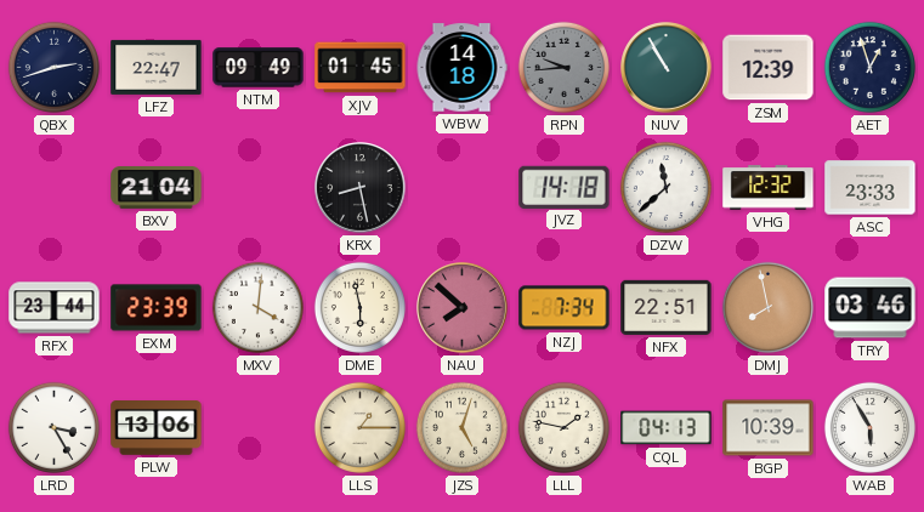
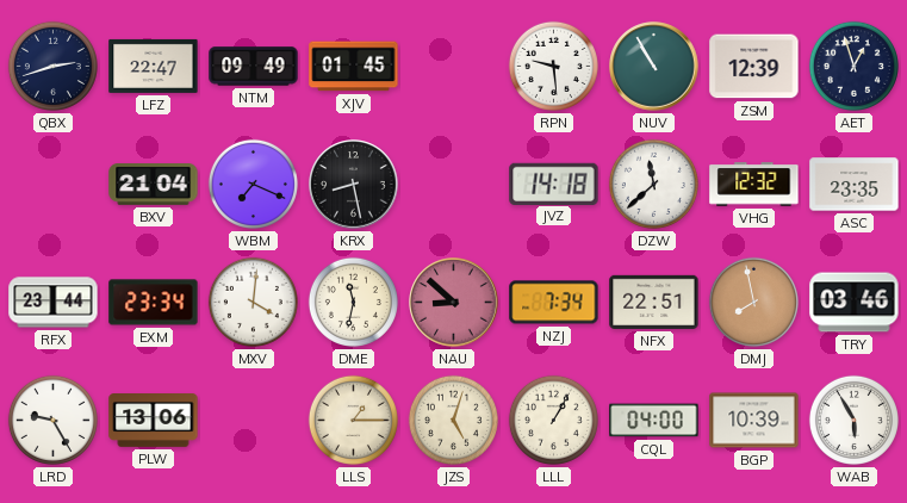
WBW: 14:18 -> none
RPN: 9:44 -> 9:29
RPN dial: grey -> white
WBM: none -> 7:19
ASC: 23:33 -> 23:35
EXM: 23:39 -> 23:34
DME: 5:58 -> 11:32
NAU: 7:52 -> 8:52
LRD: 3:25 -> 9:25
LLL: 1:47 -> 1:05
CQL: 04:13 -> 04:00
